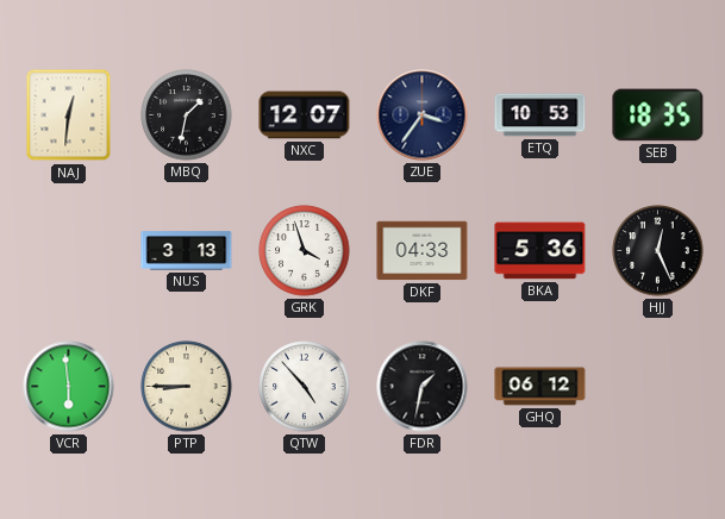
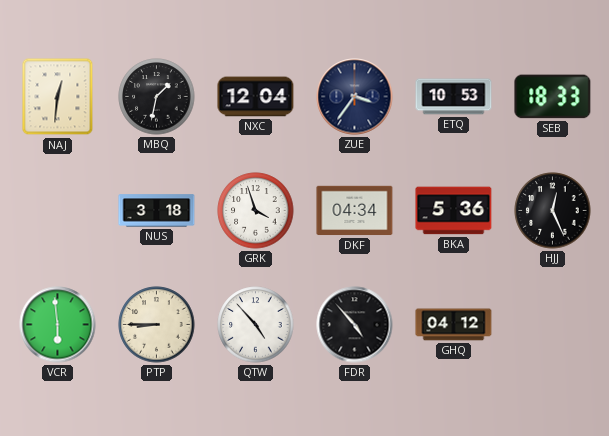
NXC: 12:07 -> 12:04
SEB: 18:35 -> 18:33
NUS: 3:13 -> 3:18
DKF: 04:33 -> 04:34
FDR: 1:32 -> 4:53
GHQ: 06:12 -> 04:12
